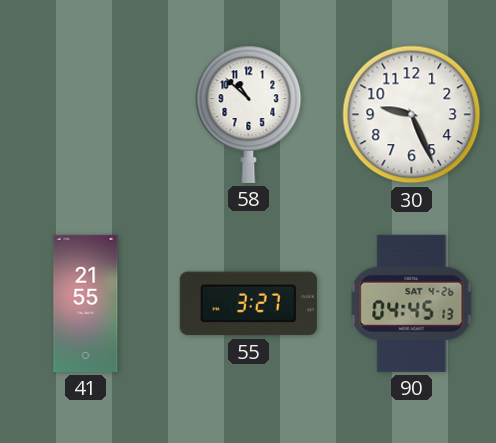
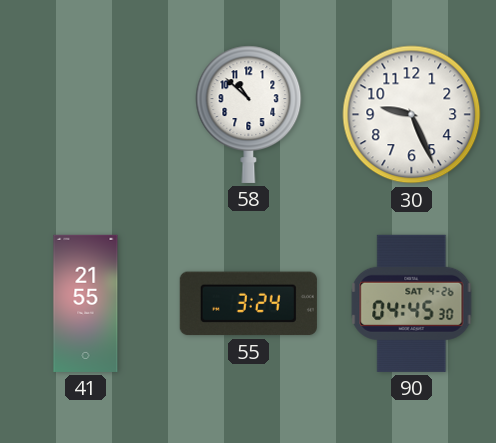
55: 3:27 -> 3:24
90: 04:45:13 -> 04:45:30
